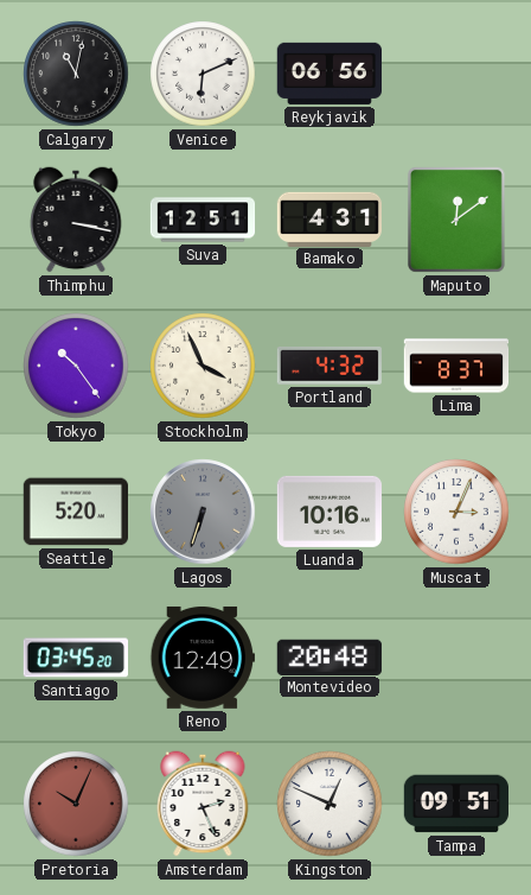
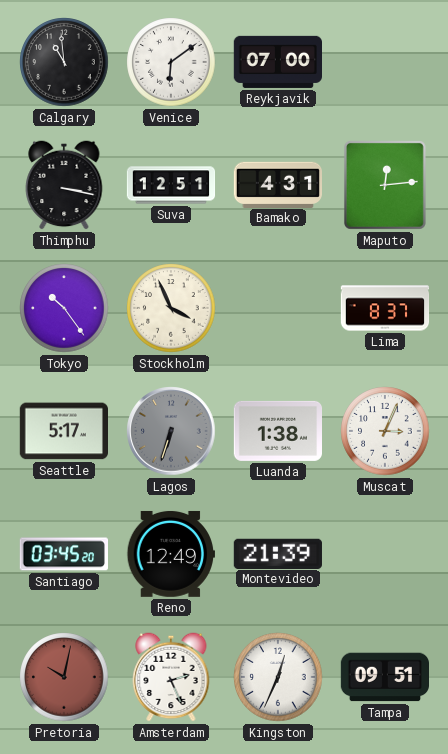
Calgary: 11:02 -> 10:59
Venice: 6:11 -> 6:09
Reykjavik: 06:56 -> 07:00
Maputo: 12:09 -> 12:14
Portland: 4:32 -> none
Seattle: 5:20 -> 5:17
Luanda: 10:16 -> 1:38
Montevideo: 20:48 -> 21:39
Pretoria: 10:04 -> 10:02
Kingston: 12:49 -> 12:34
